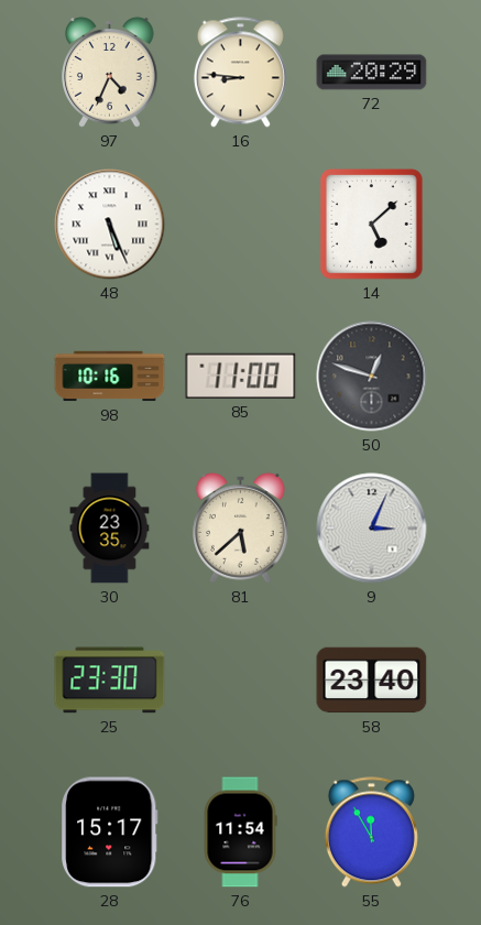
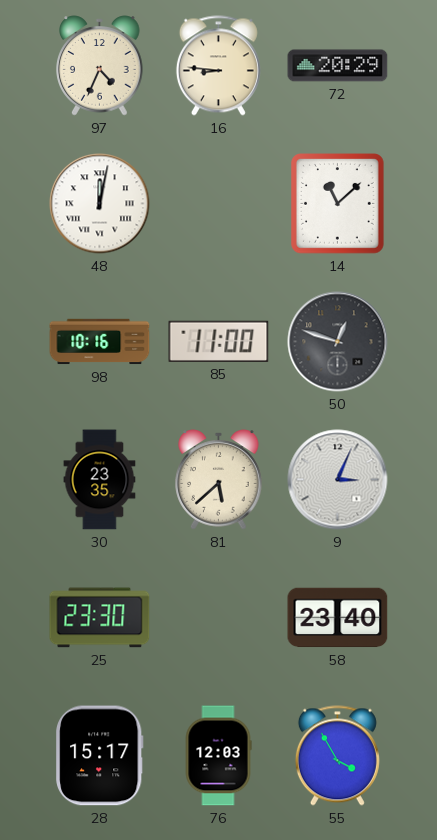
48: 5:26 -> 12:02
14: 5:08 -> 11:08
76: 11:54 -> 12:03
55: 11:55 -> 3:55
